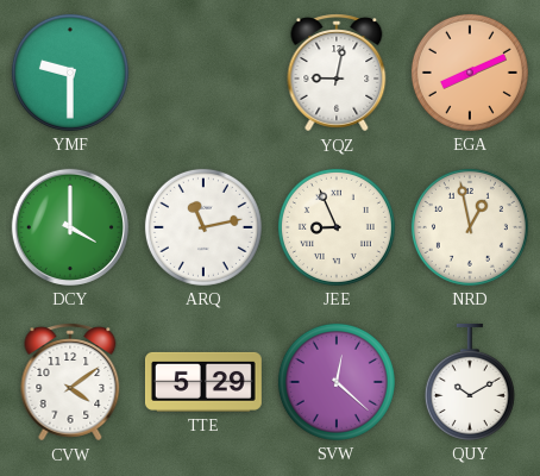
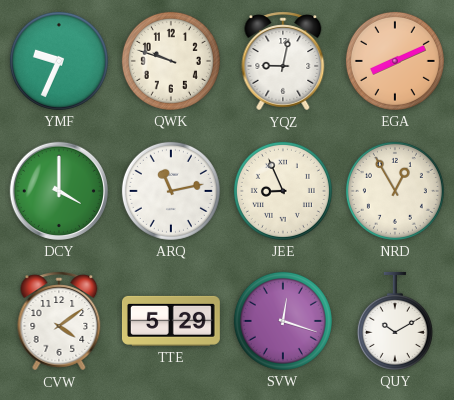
YMF: 9:30 -> 9:34
QWK: none -> 9:48
NRD: 12:58 -> 12:55
SVW: 12:22 -> 12:18
